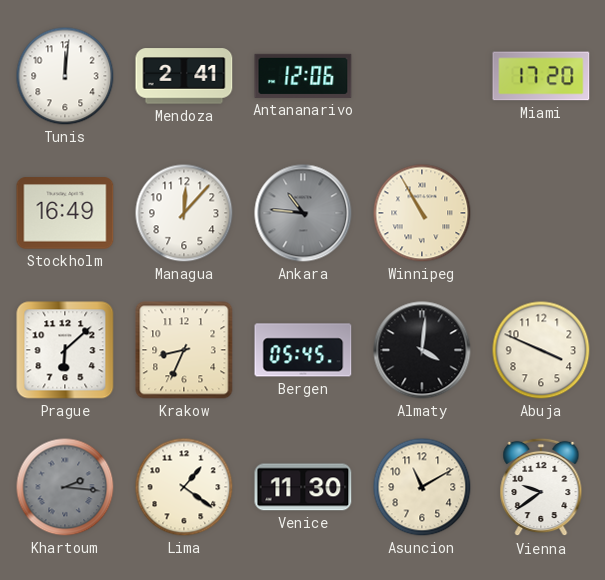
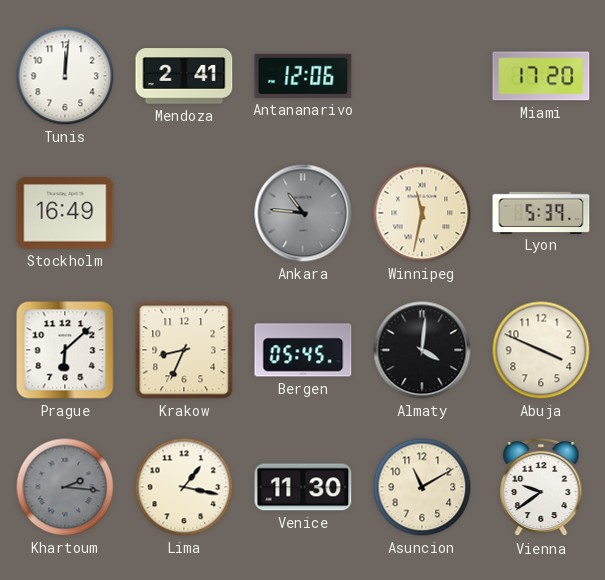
Managua: 12:07 -> none
Winnipeg: 10:55 -> 11:32
Lyon: none -> 5:39
Lima: 1:21 -> 1:17
